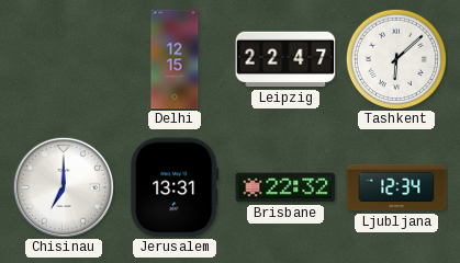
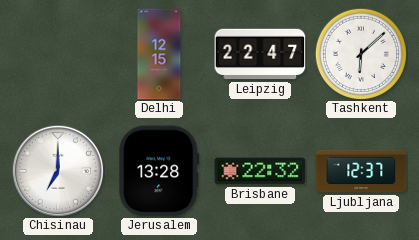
Jerusalem: 13:31 -> 13:28
Ljubljana: 12:34 -> 12:37
